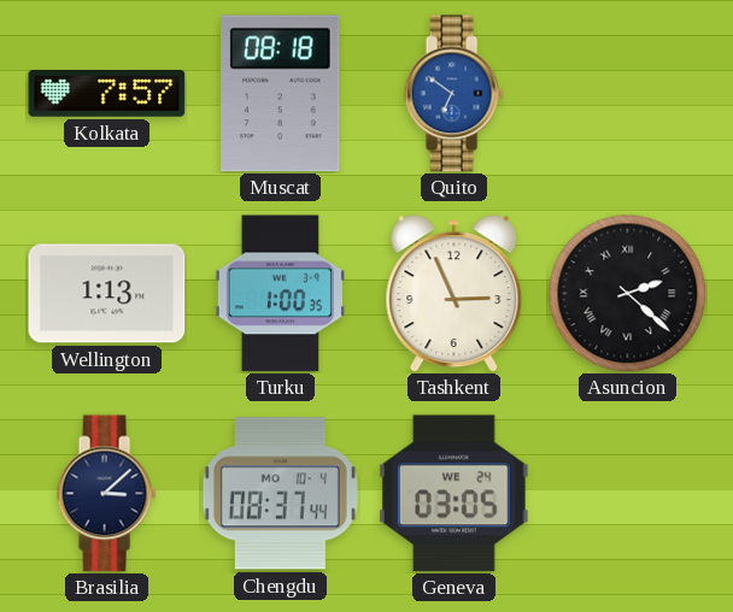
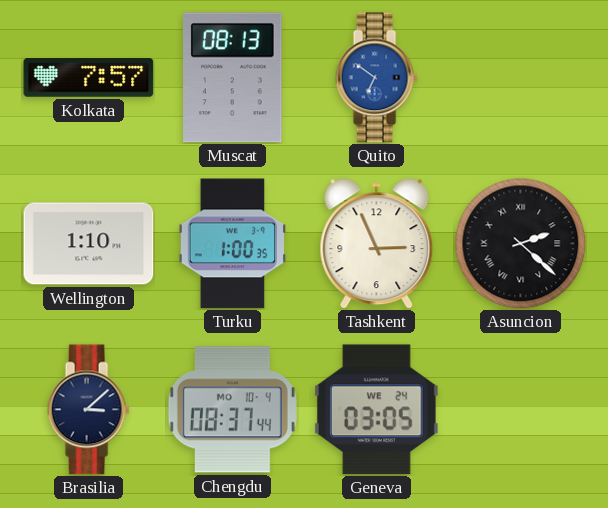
Muscat: 08:18 -> 08:13
Wellington: 1:13 -> 1:10
